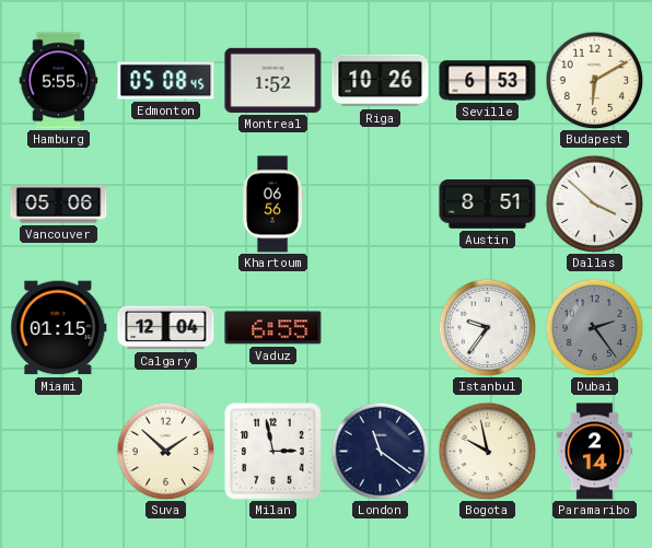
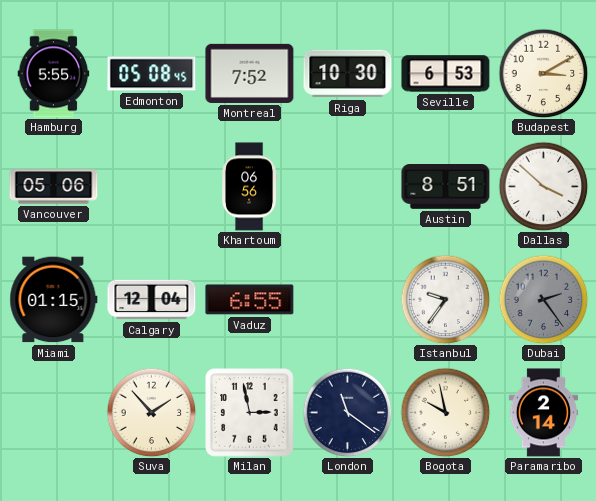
Montreal: 1:52 -> 7:52
Riga: 10:26 -> 10:30
Budapest: 6:10 -> 3:10
Suva: 1:52 -> 1:53
